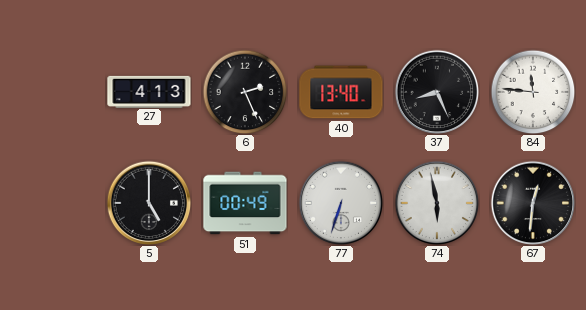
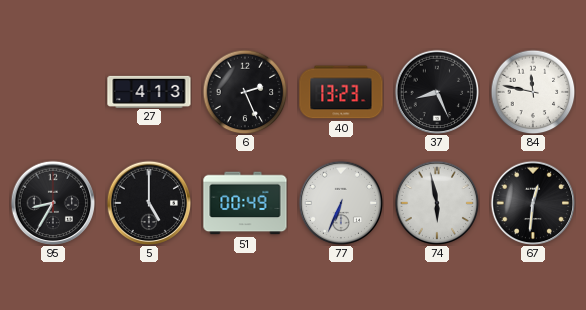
40: 13:40 -> 13:23
84: 11:46 -> 11:47
95: none -> 8:35
77: 6:33 -> 6:34
